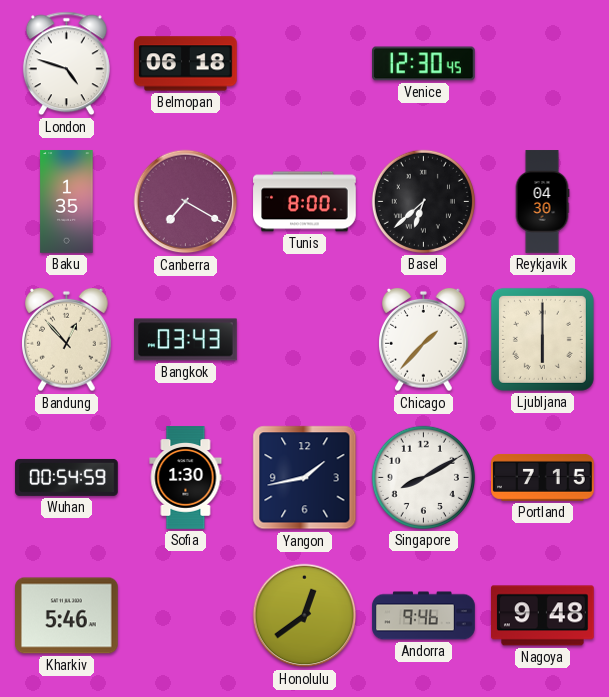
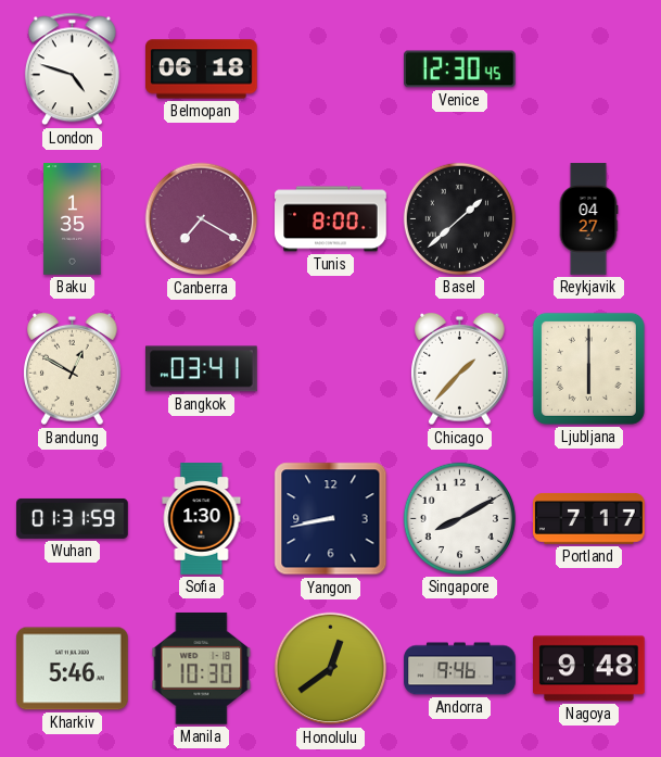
Basel: 6:38 -> 1:38
Reykjavik: 04:30 -> 04:27
Bandung: 12:53 -> 12:50
Bangkok: 03:43 -> 03:41
Wuhan: 00:54 -> 01:31
Yangon: 1:43 -> 8:43
Portland: 7:15 -> 7:17
Manila: none -> 10:30
